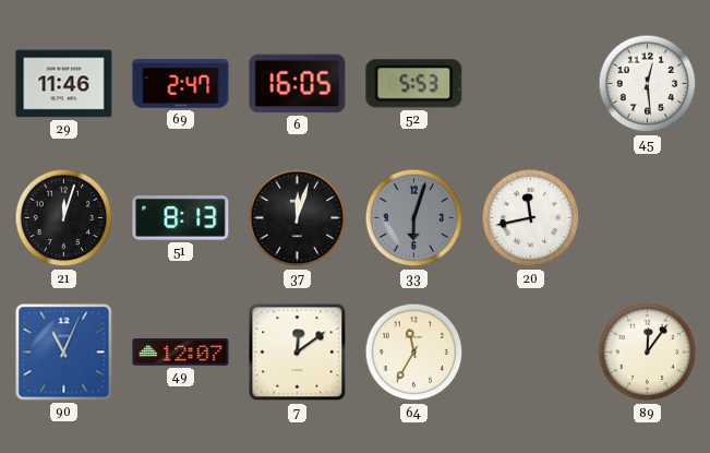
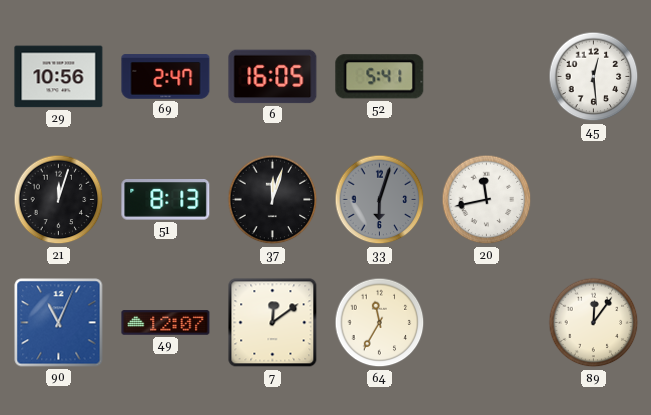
29: 11:46 -> 10:56
52: 5:53 -> 5:41
